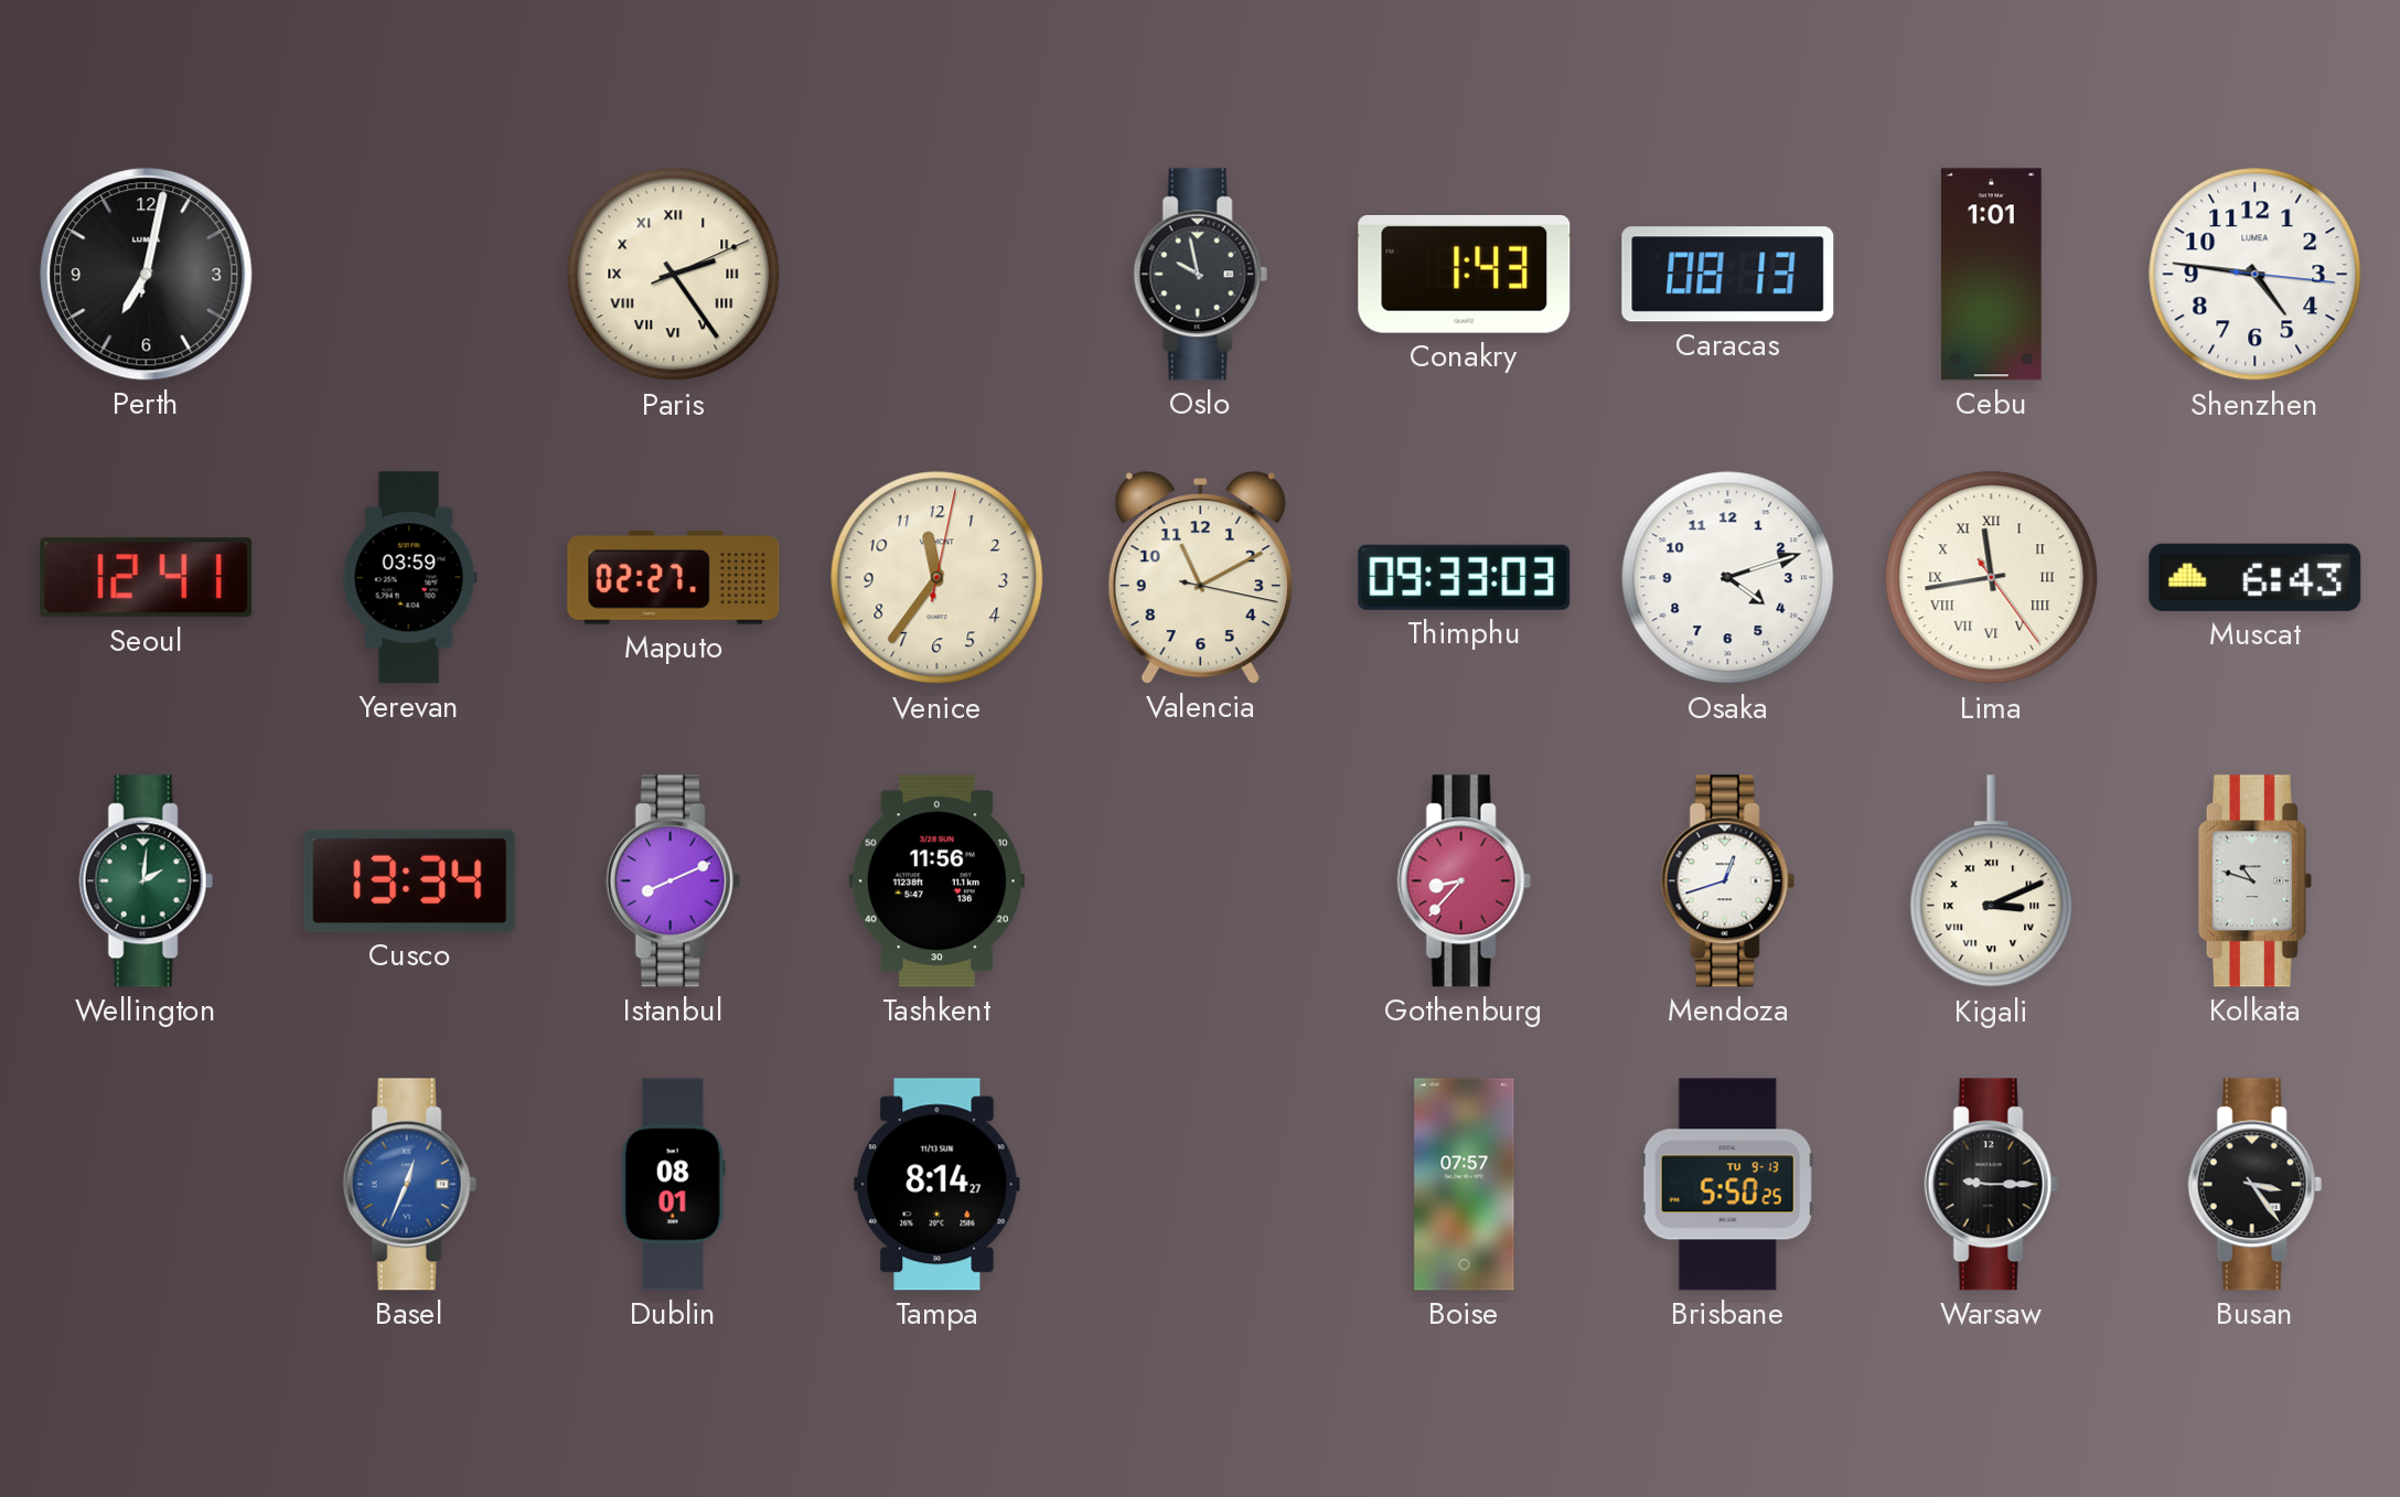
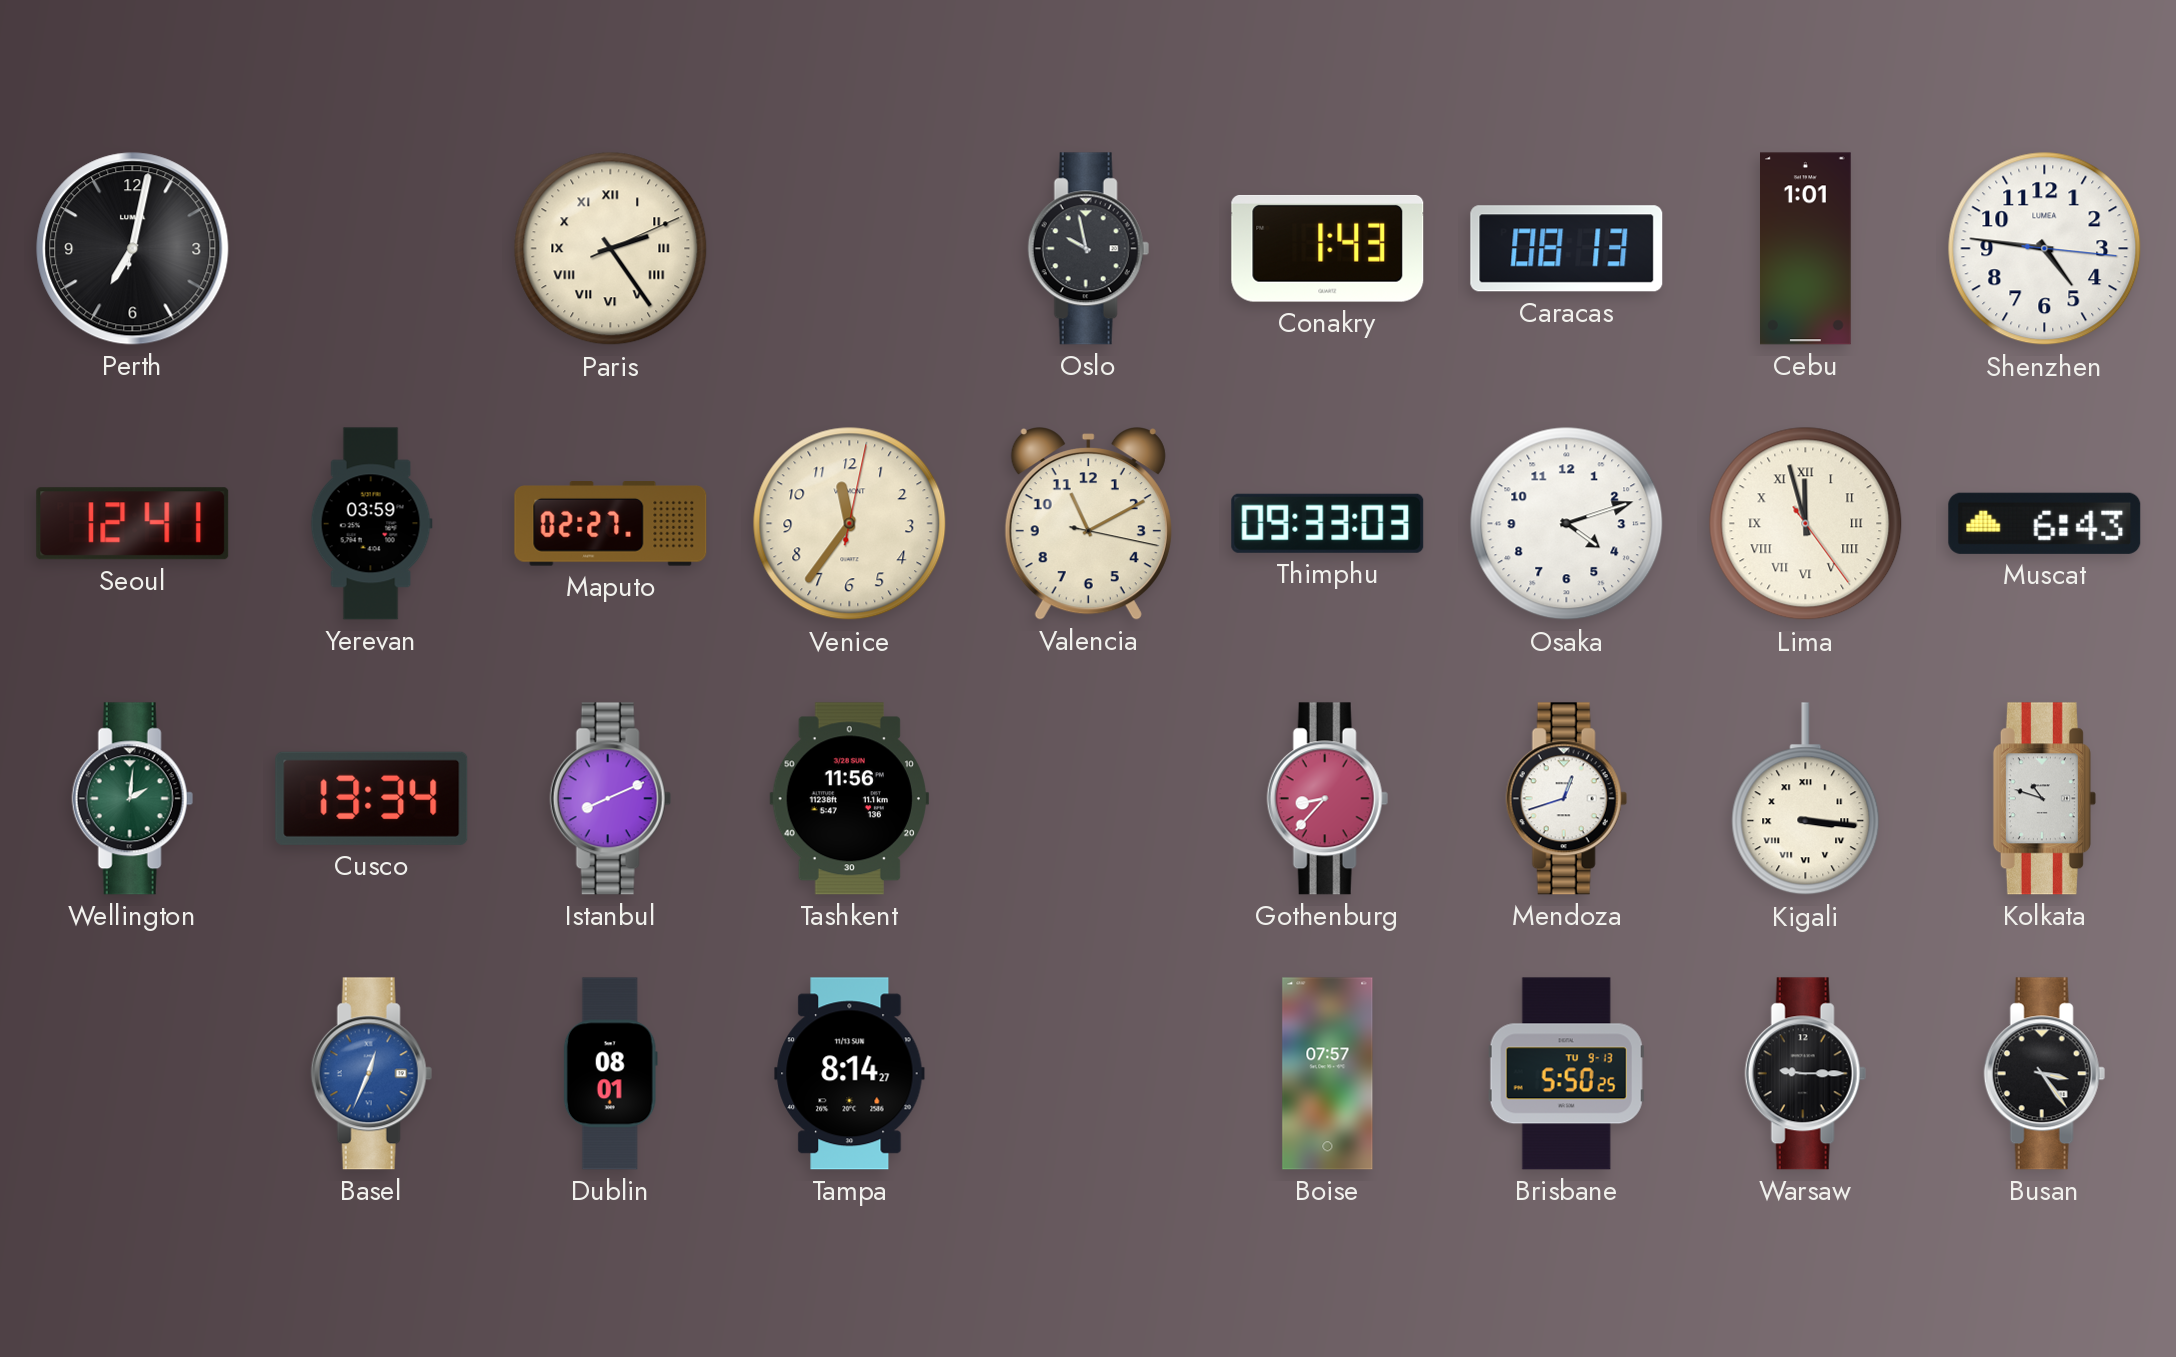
Lima: 11:43 -> 11:57
Kigali: 3:11 -> 3:16
